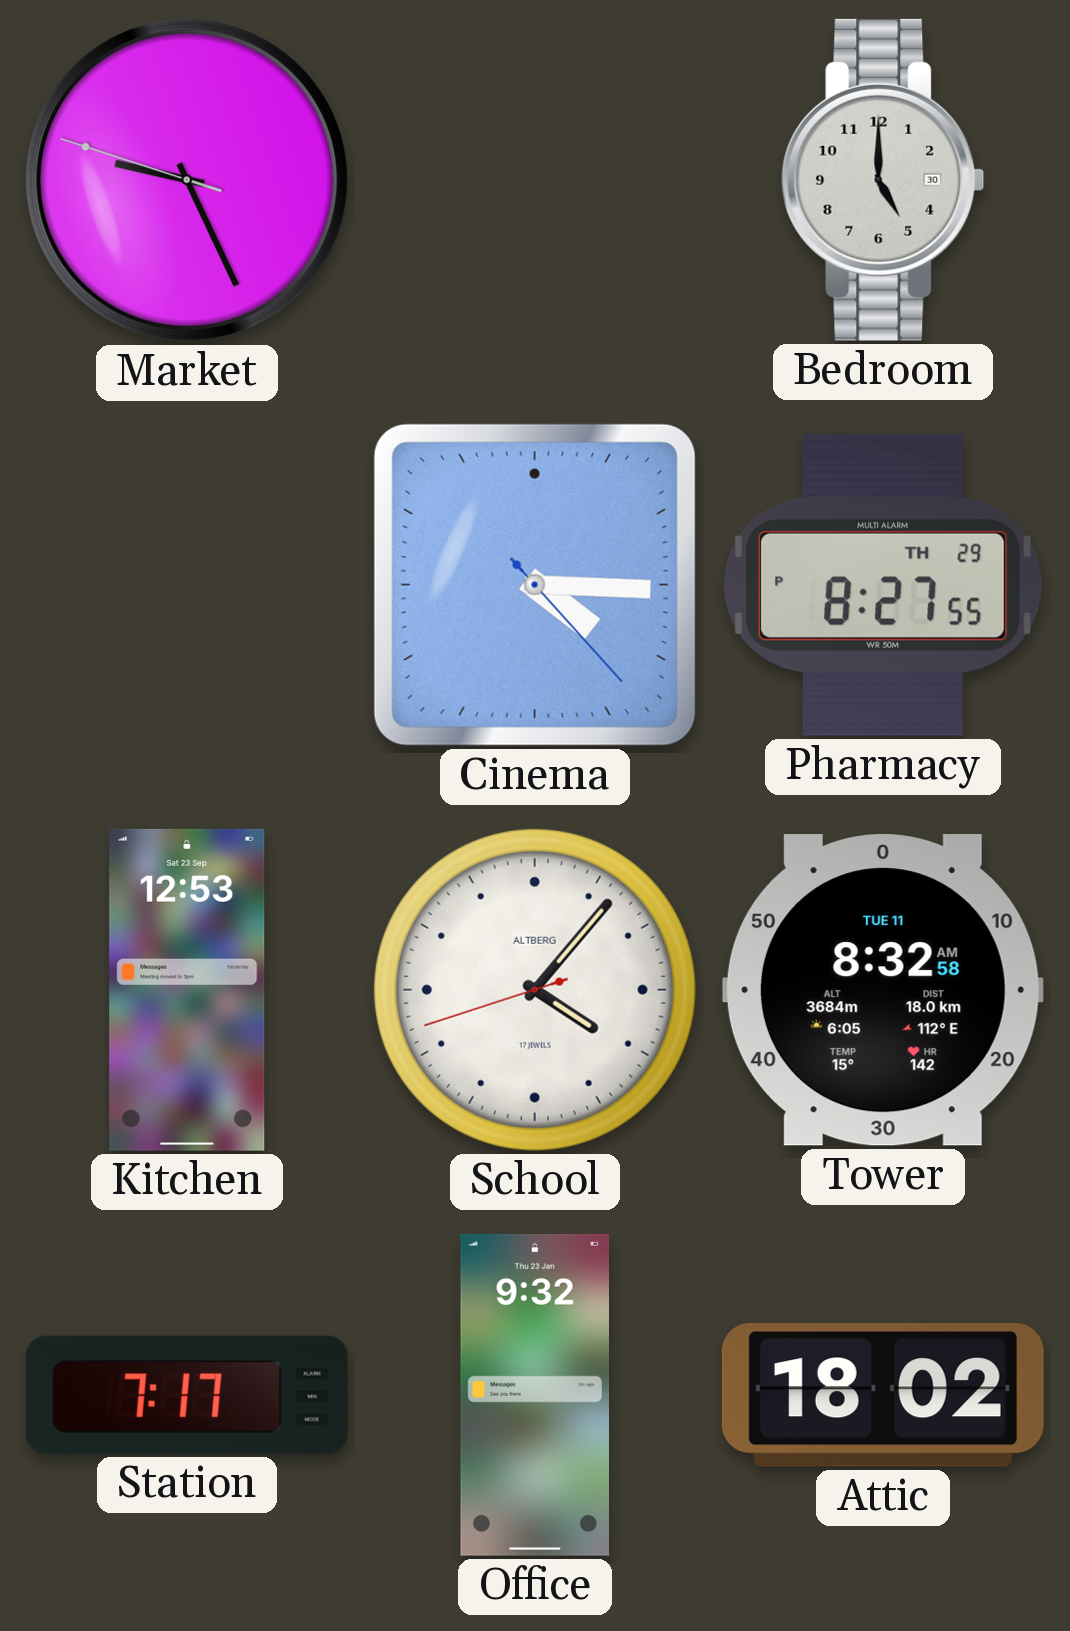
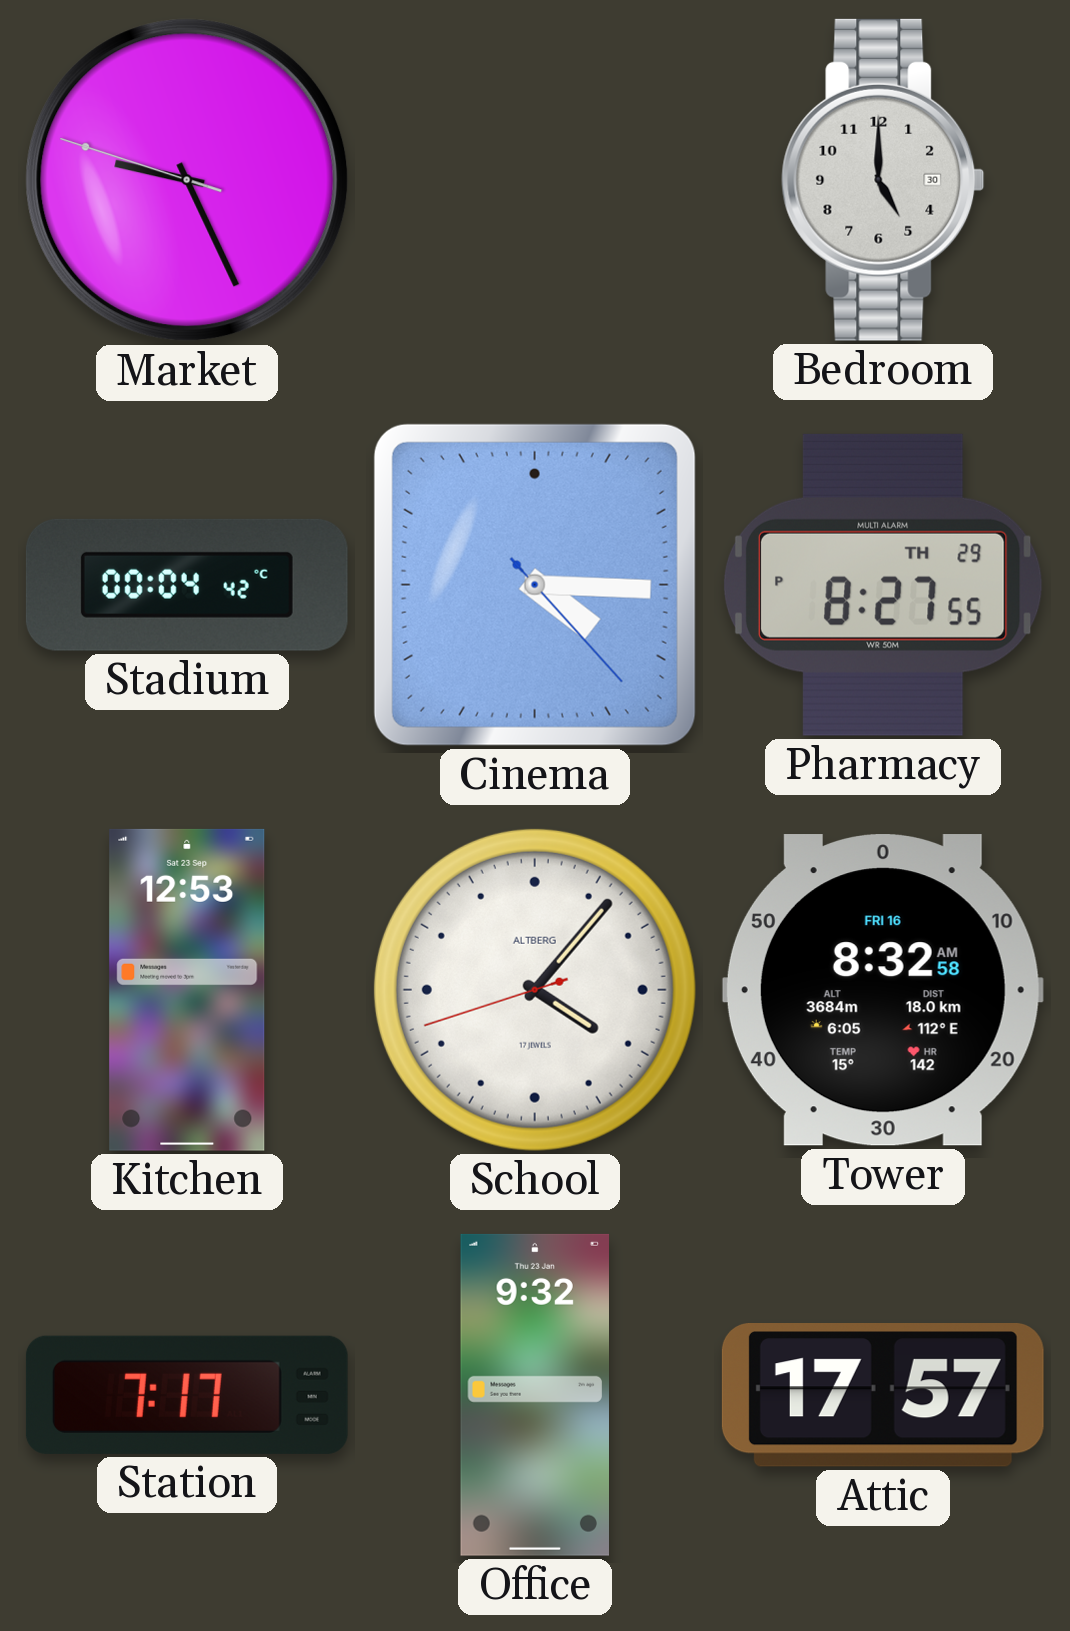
Stadium: none -> 00:04
Tower date: TUE 11 -> FRI 16
Attic: 18:02 -> 17:57
